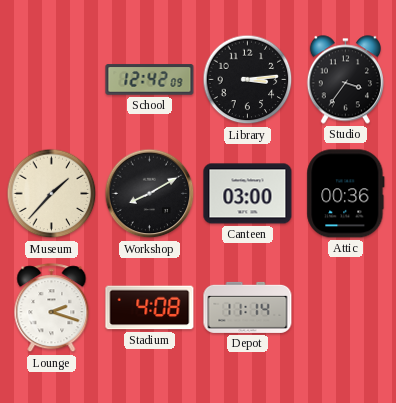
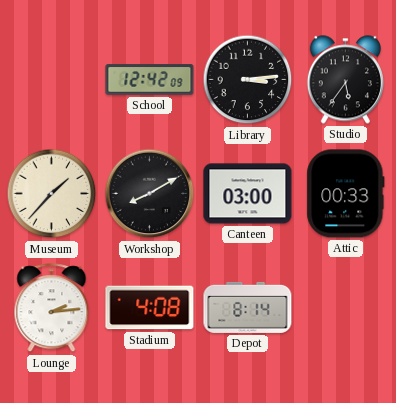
Studio: 3:36 -> 5:36
Attic: 00:36 -> 00:33
Lounge: 2:18 -> 2:14
Depot: 11:14 -> 8:14
